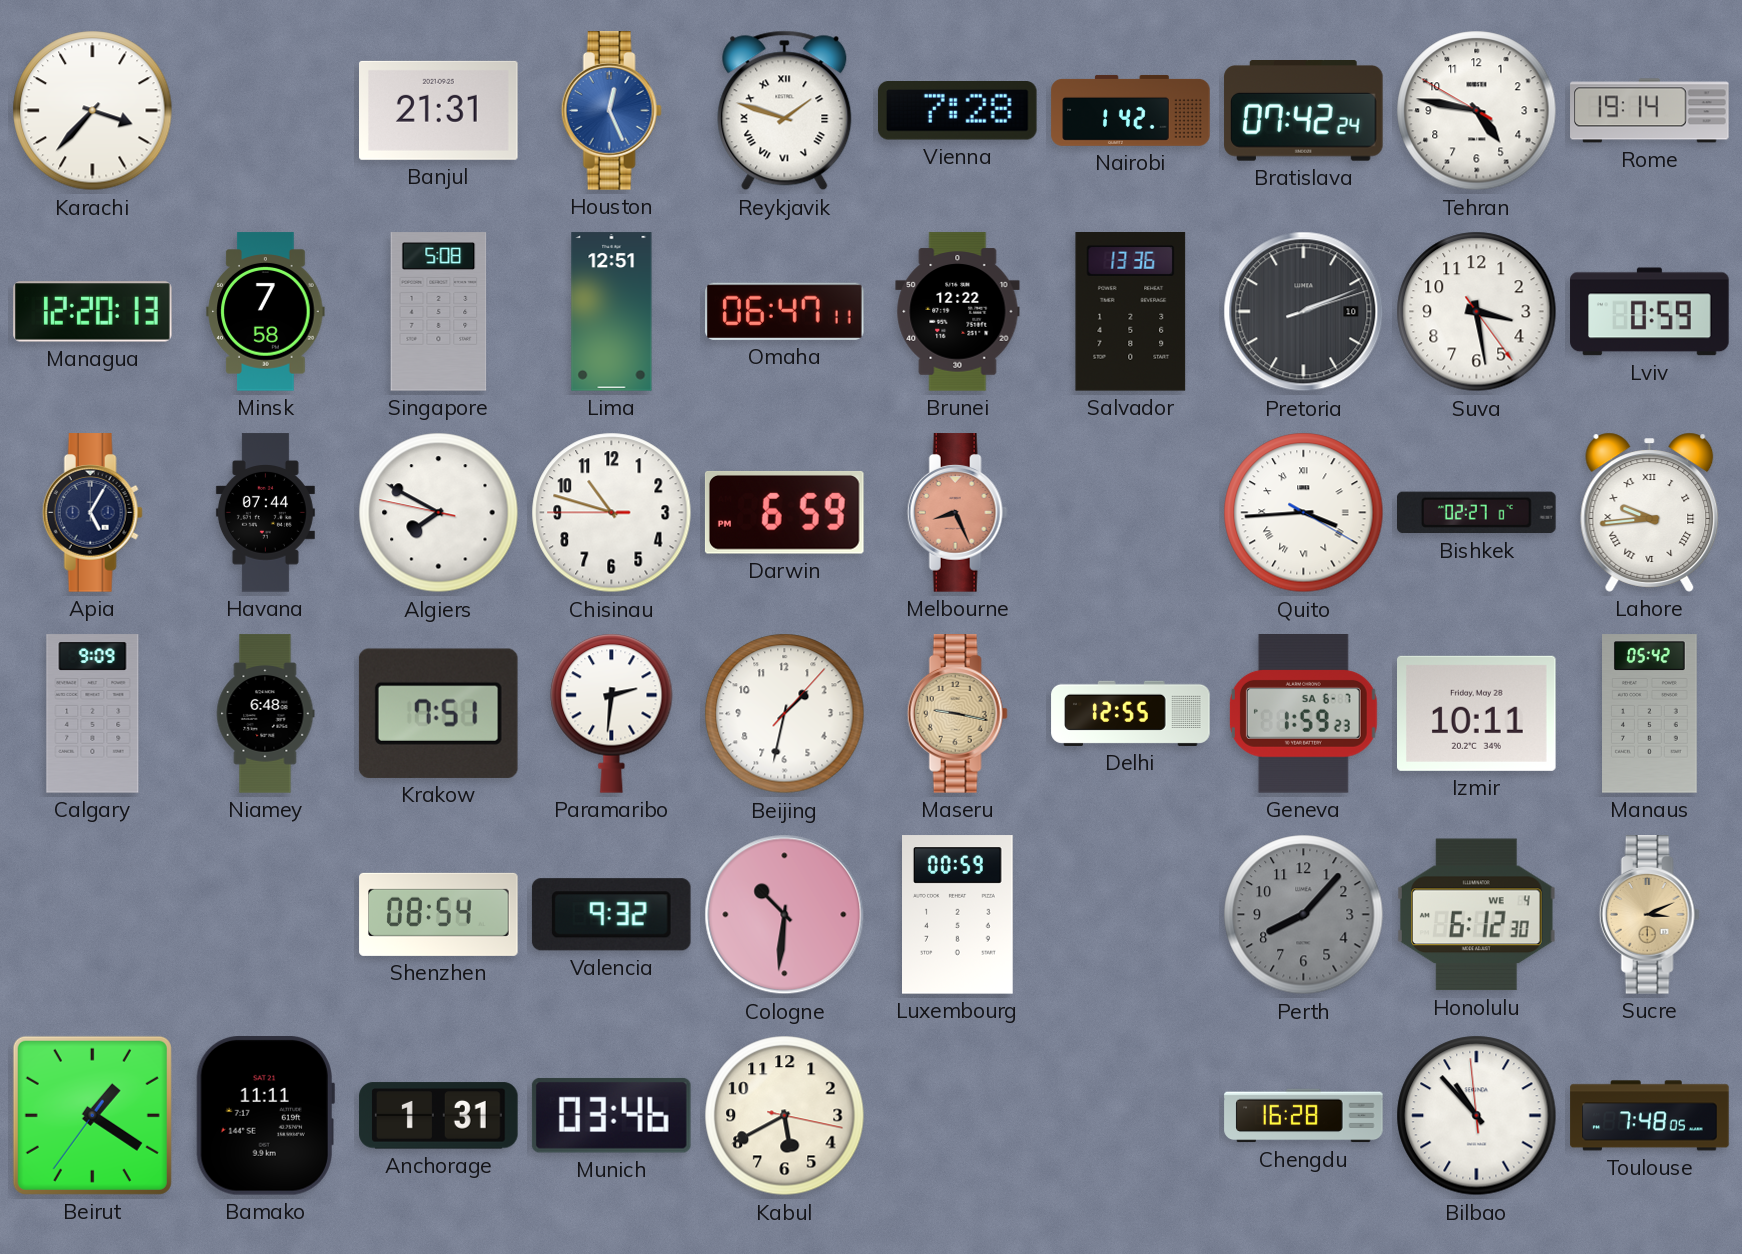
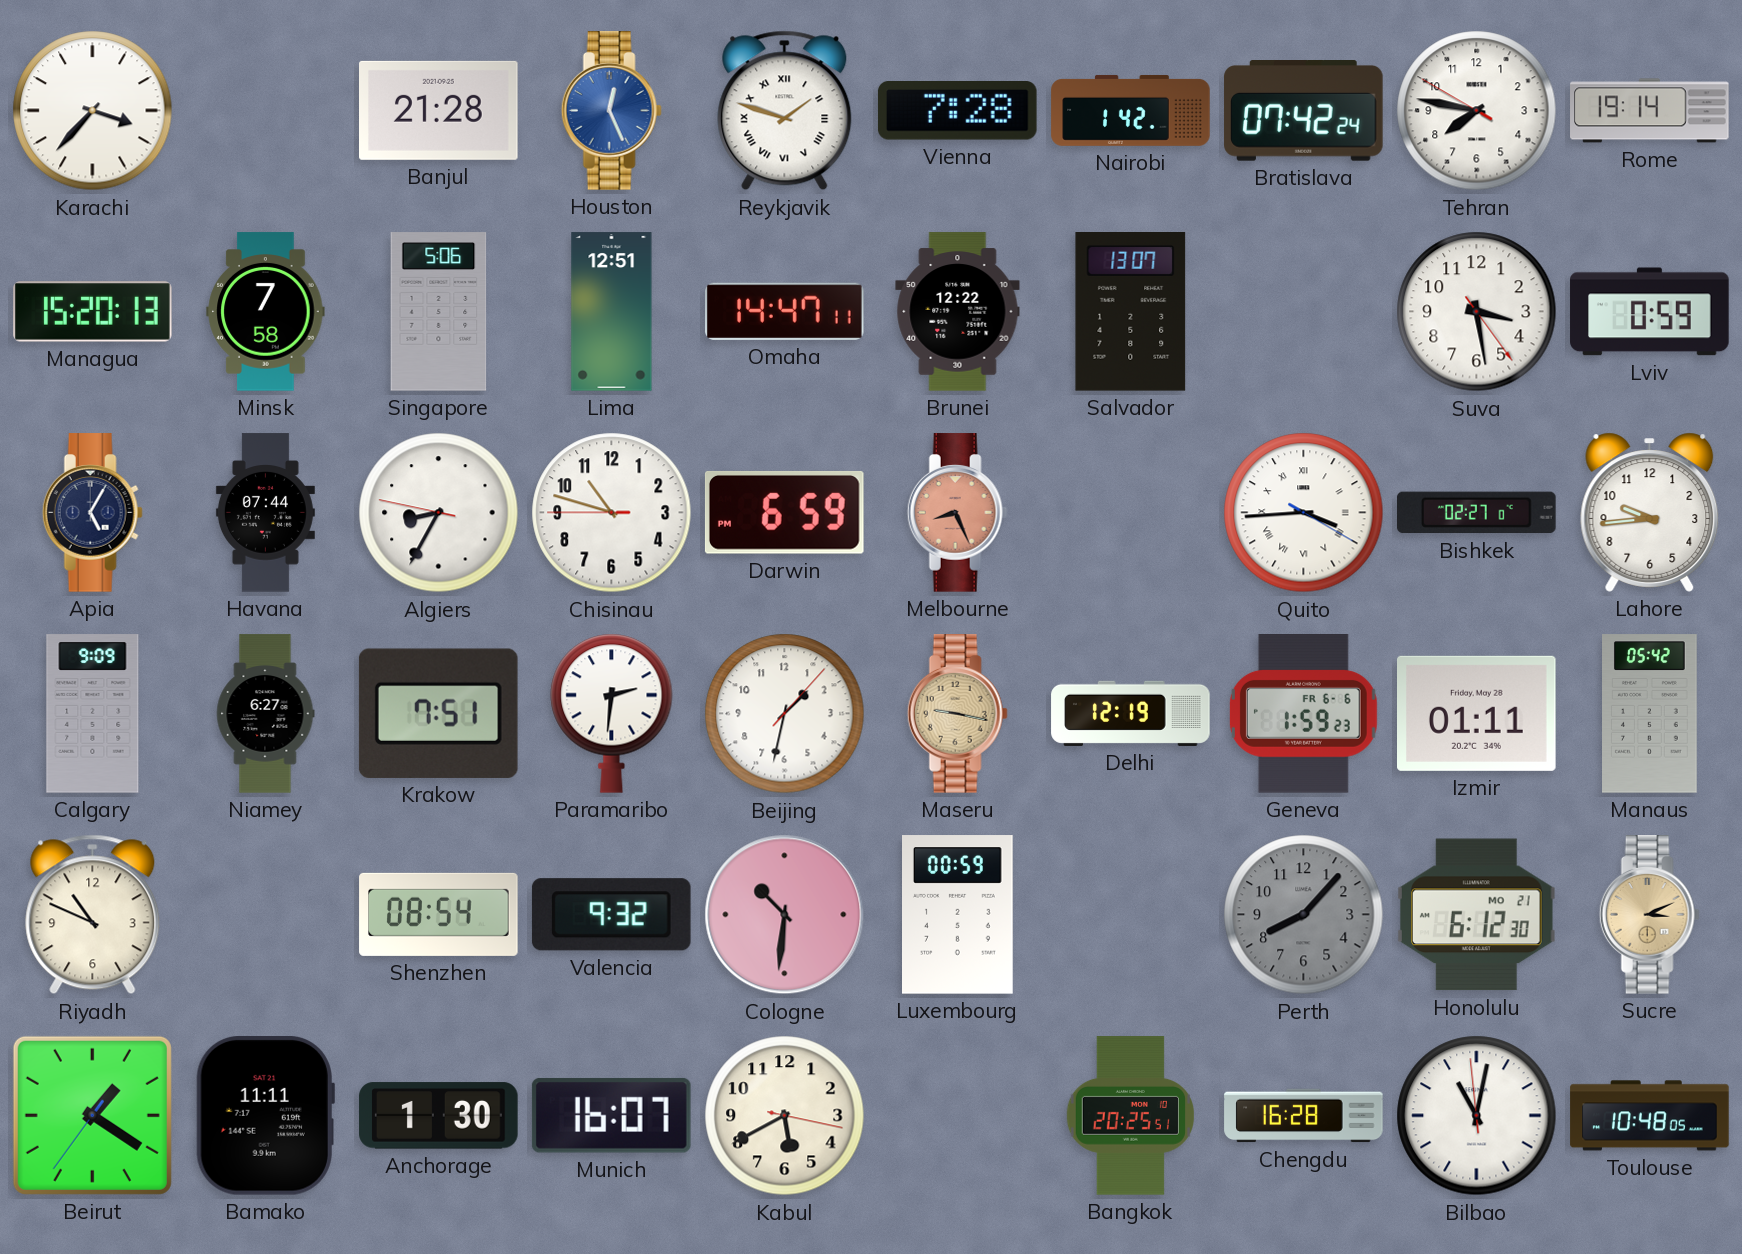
Banjul: 21:31 -> 21:28
Tehran: 4:46 -> 7:46
Managua: 12:20 -> 15:20
Singapore: 5:08 -> 5:06
Omaha: 06:47 -> 14:47
Salvador: 13:36 -> 13:07
Pretoria: 2:11 -> none
Algiers: 7:49 -> 8:34
Lahore numerals: Roman -> Arabic
Niamey: 6:48 -> 6:27
Delhi: 12:55 -> 12:19
Geneva date: SA 6-7 -> FR 6-6
Izmir: 10:11 -> 01:11
Riyadh: none -> 10:49
Honolulu date: WE 4 -> MO 21
Anchorage: 1:31 -> 1:30
Munich: 03:46 -> 16:07
Bangkok: none -> 20:25
Bilbao: 10:52 -> 11:01
Toulouse: 7:48 -> 10:48
